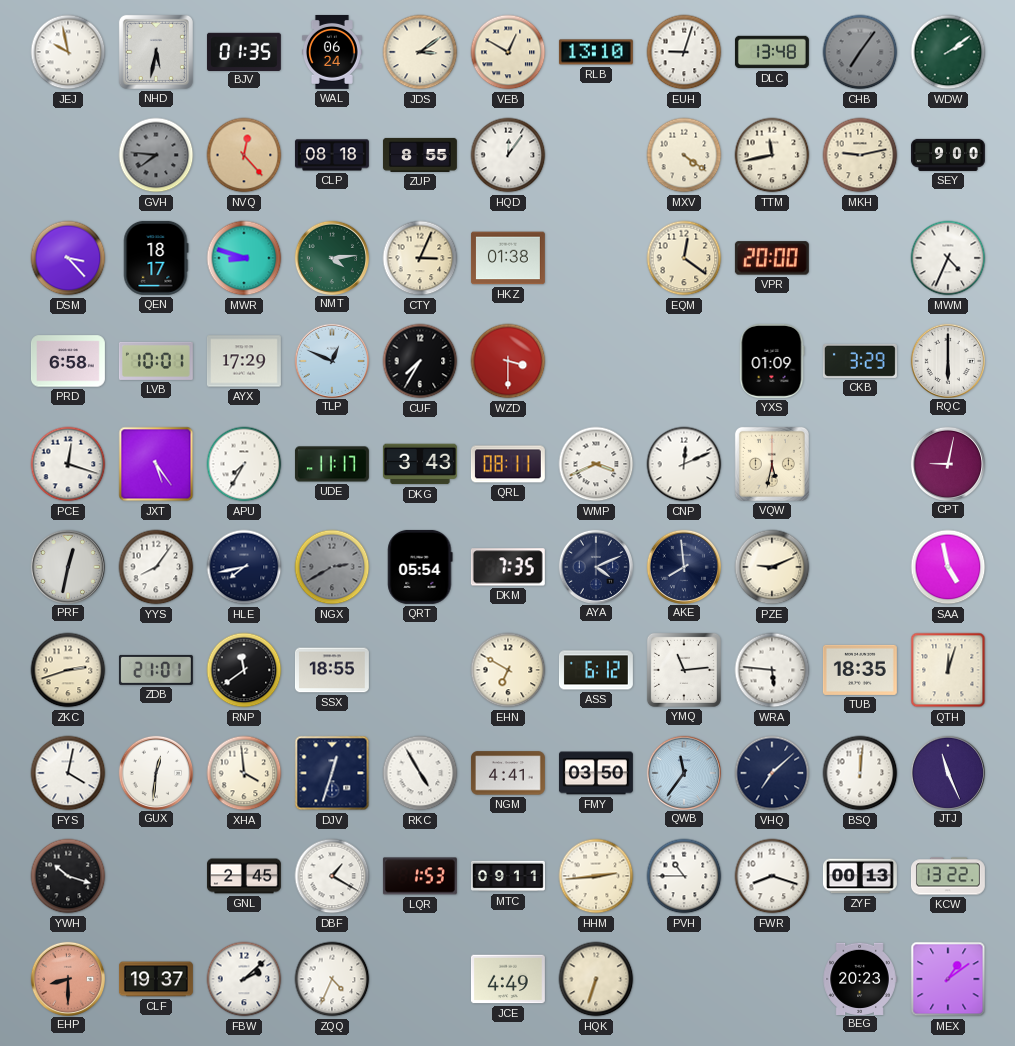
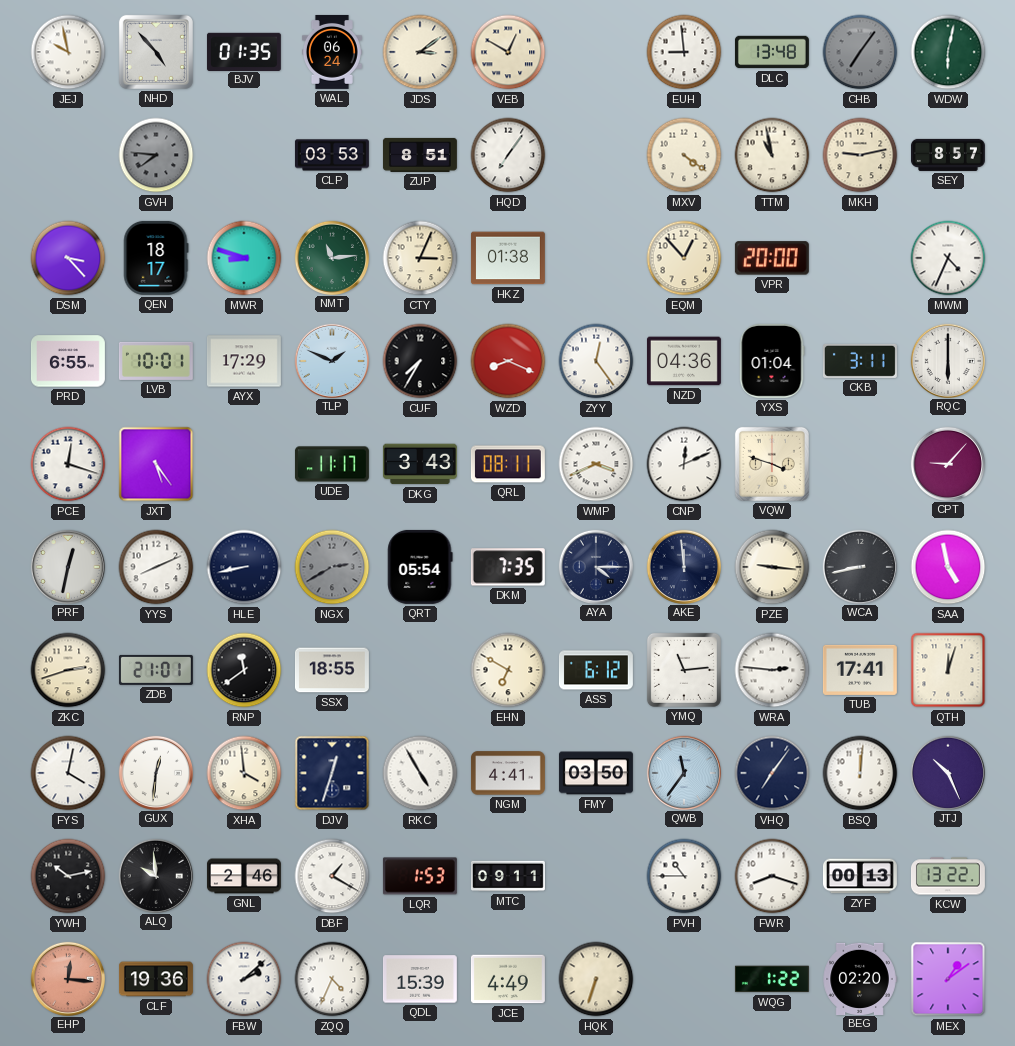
NHD: 5:32 -> 4:53
RLB: 13:10 -> none
EUH: 9:03 -> 8:59
WDW: 2:09 -> 6:02
NVQ: 12:23 -> none
CLP: 08:18 -> 03:53
ZUP: 8:55 -> 8:51
HQD: 12:06 -> 7:06
TTM: 11:43 -> 10:58
SEY: 9:00 -> 8:57
NMT: 4:14 -> 11:14
EQM: 12:21 -> 12:53
PRD: 6:58 -> 6:55
TLP: 12:49 -> 1:49
WZD: 3:30 -> 8:19
ZYY: none -> 12:24
NZD: none -> 04:36
YXS: 01:09 -> 01:04
CKB: 3:29 -> 3:11
APU: 7:35 -> none
VQW: 5:32 -> 3:48
CPT: 9:02 -> 9:07
YYS: 8:06 -> 8:11
HLE: 7:43 -> 8:43
AYA: 4:11 -> 4:15
AKE: 7:59 -> 11:59
PZE: 9:11 -> 9:16
WCA: none -> 8:43
WRA: 5:46 -> 2:46
TUB: 18:35 -> 17:41
VHQ: 7:08 -> 7:06
JTJ: 11:26 -> 10:26
YWH: 10:18 -> 10:13
ALQ: none -> 9:59
GNL: 2:45 -> 2:46
HHM: 2:44 -> none
EHP: 8:30 -> 12:16
CLF: 19:37 -> 19:36
QDL: none -> 15:39
WQG: none -> 1:22
BEG: 20:23 -> 02:20
